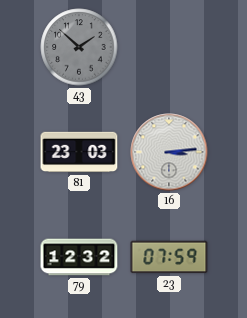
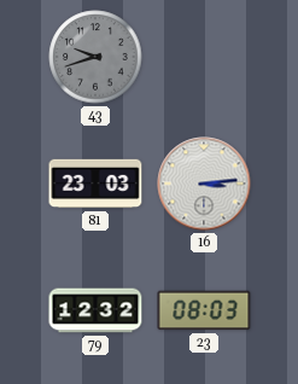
43: 1:52 -> 9:42
23: 07:59 -> 08:03
